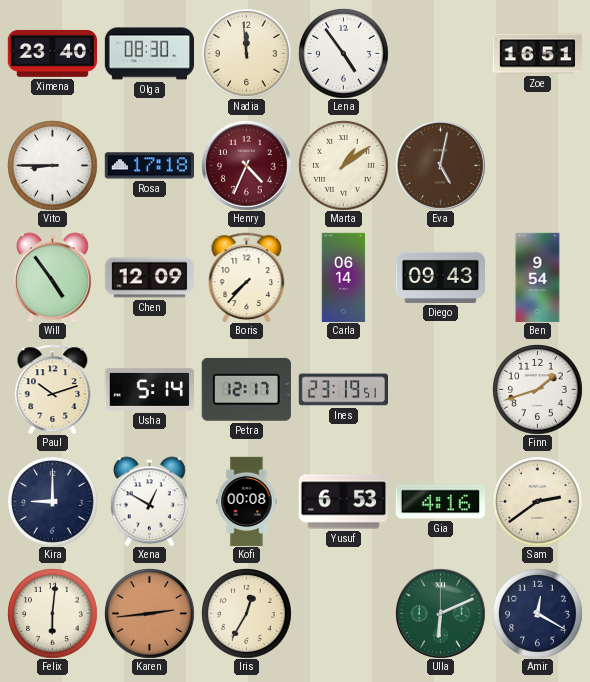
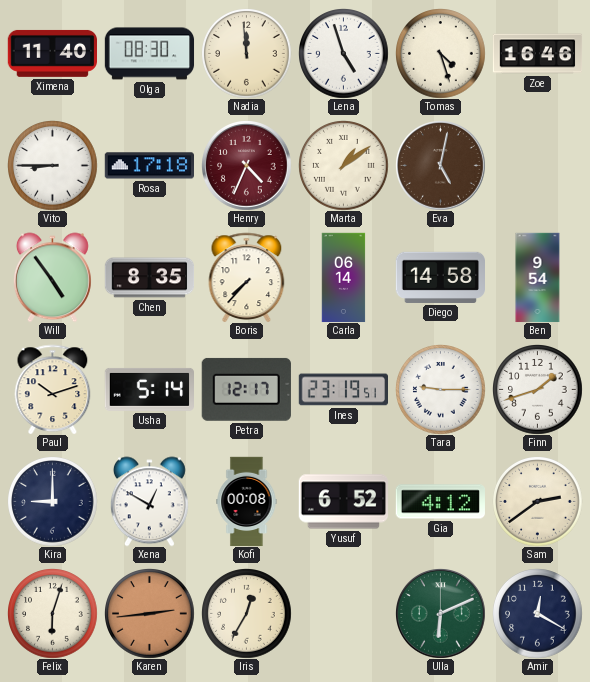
Ximena: 23:40 -> 11:40
Lena: 4:54 -> 4:57
Tomas: none -> 4:27
Zoe: 16:51 -> 16:46
Chen: 12:09 -> 8:35
Diego: 09:43 -> 14:58
Tara: none -> 9:15
Yusuf: 6:53 -> 6:52
Gia: 4:16 -> 4:12
Felix: 6:01 -> 6:03
